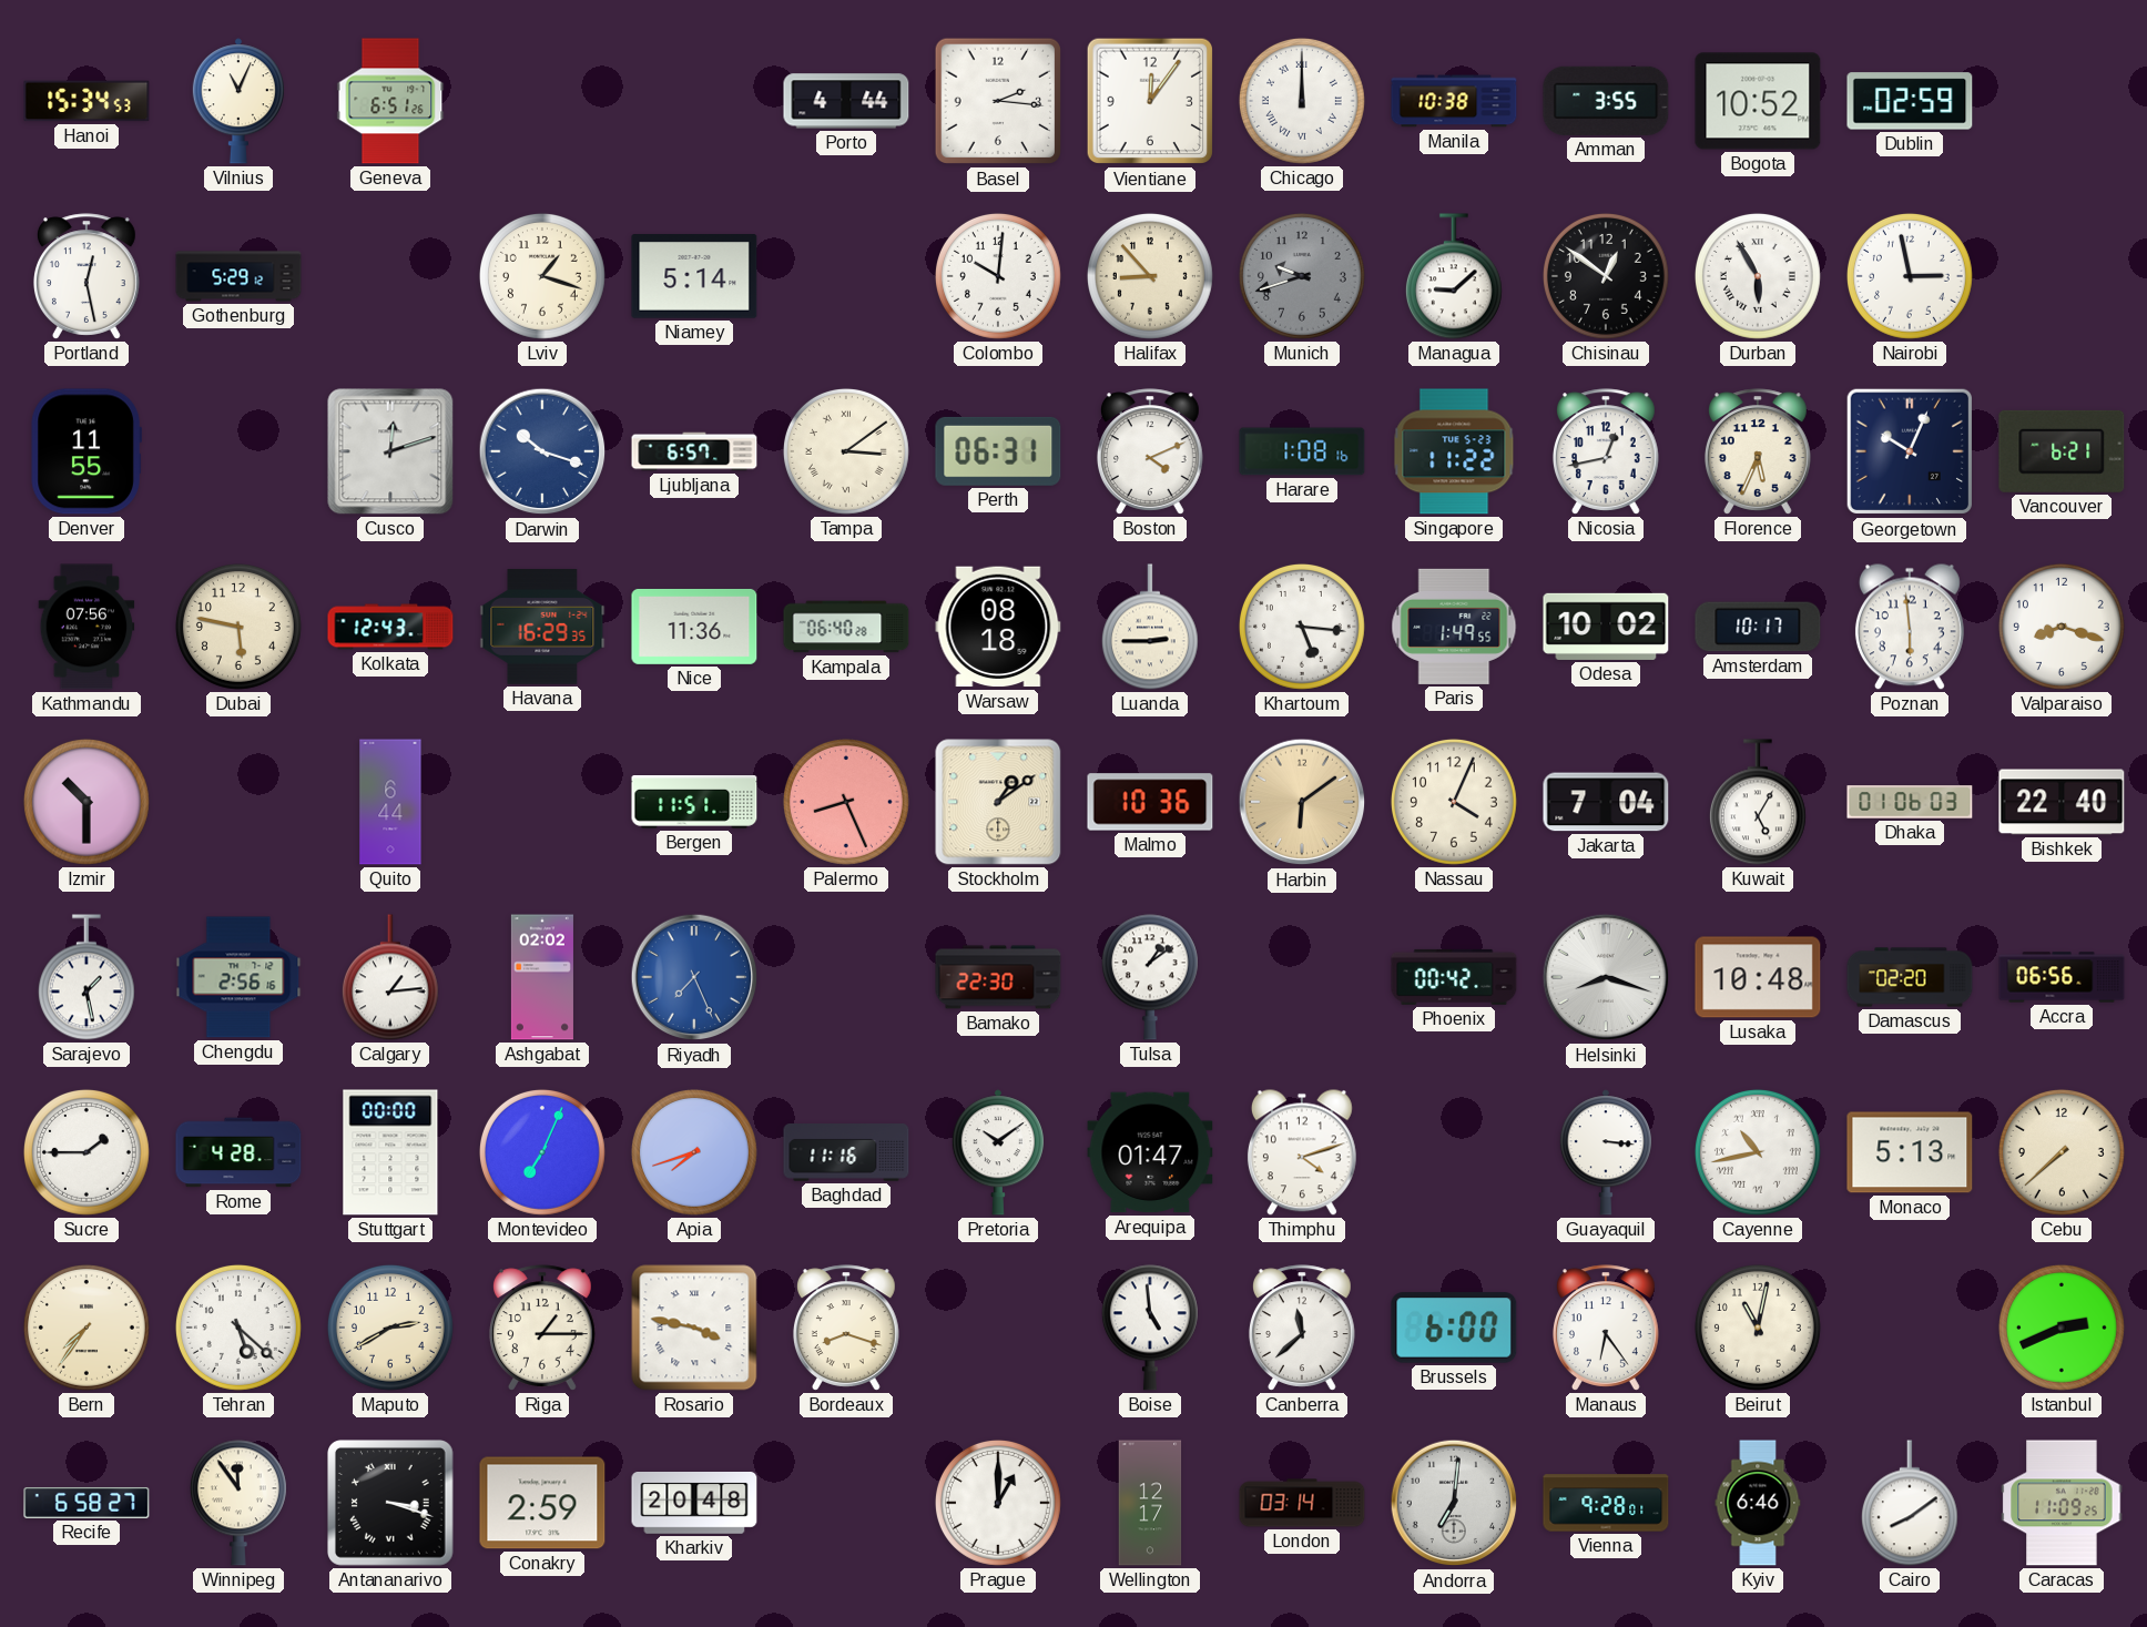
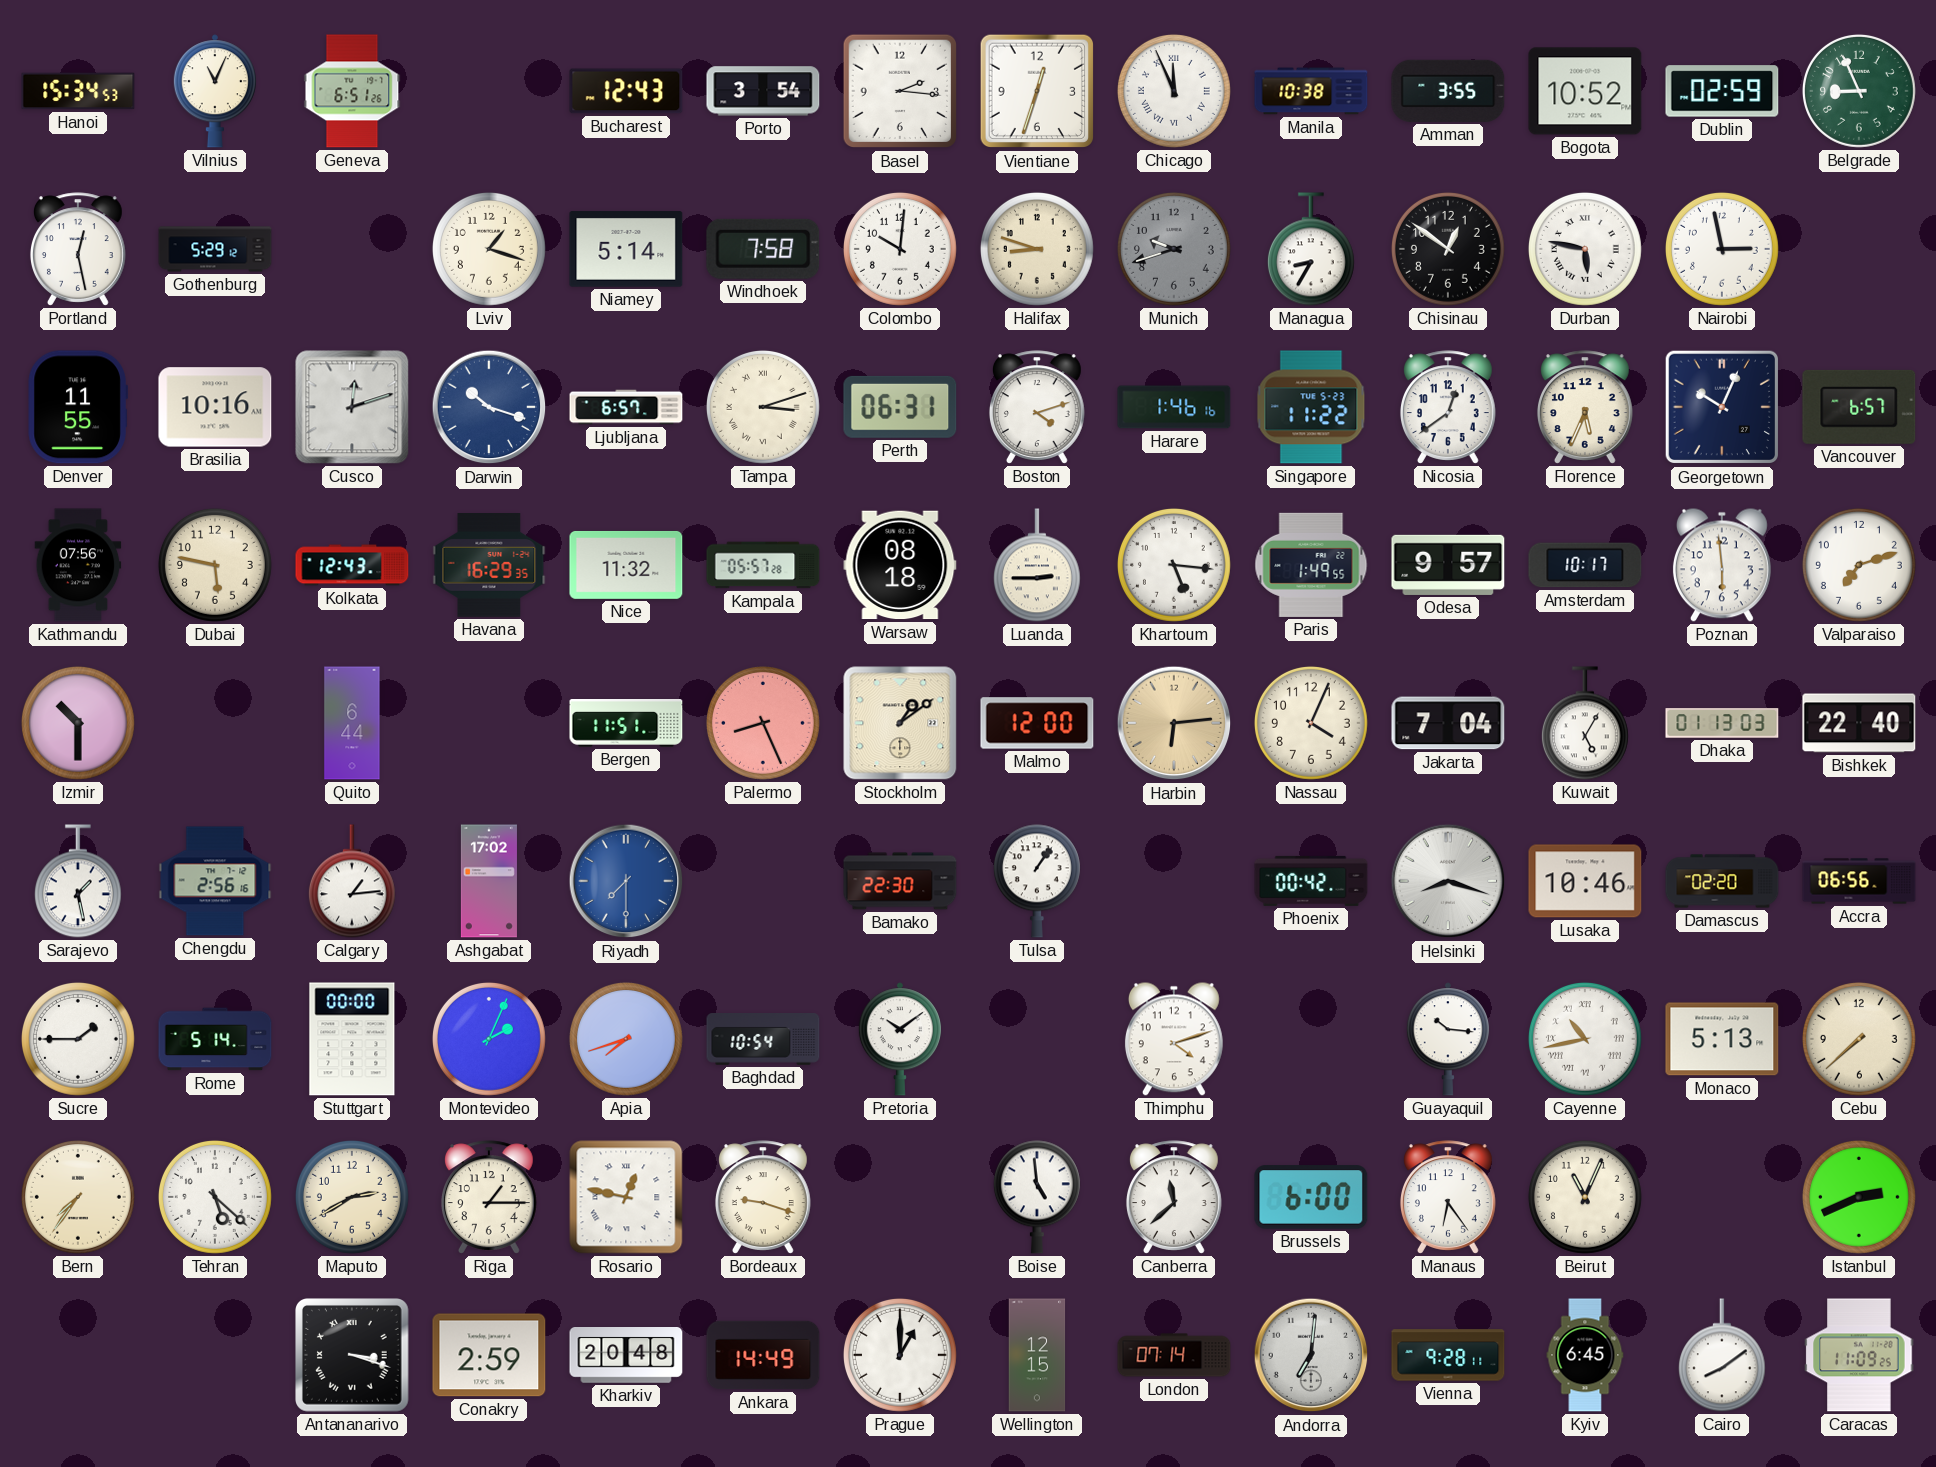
Bucharest: none -> 12:43
Porto: 4:44 -> 3:54
Vientiane: 12:06 -> 12:33
Chicago: 12:00 -> 11:56
Belgrade: none -> 8:56
Windhoek: none -> 7:58
Halifax: 8:53 -> 8:48
Managua: 9:08 -> 8:35
Durban: 5:55 -> 5:47
Brasilia: none -> 10:16
Tampa: 3:09 -> 3:12
Boston: 4:11 -> 4:12
Harare: 1:08 -> 1:46
Nicosia: 12:43 -> 12:39
Vancouver: 6:21 -> 6:57
Nice: 11:36 -> 11:32
Kampala: 06:40 -> 05:57
Odesa: 10:02 -> 9:57
Valparaiso: 8:18 -> 7:12
Malmo: 10:36 -> 12:00
Harbin: 6:09 -> 6:14
Dhaka: 01:06 -> 01:13
Ashgabat: 02:02 -> 17:02
Riyadh: 7:26 -> 7:30
Tulsa: 1:09 -> 1:06
Lusaka: 10:48 -> 10:46
Rome: 4:28 -> 5:14
Montevideo: 7:04 -> 2:04
Baghdad: 11:16 -> 10:54
Arequipa: 01:47 -> none
Guayaquil: 3:16 -> 10:16
Rosario: 3:47 -> 12:47
Bordeaux: 8:18 -> 9:18
Beirut: 11:02 -> 11:04
Recife: 6:58 -> none
Winnipeg: 11:54 -> none
Ankara: none -> 14:49
Wellington: 12:17 -> 12:15
London: 03:14 -> 07:14
Vienna: 9:28:01 -> 9:28:11
Kyiv: 6:46 -> 6:45
